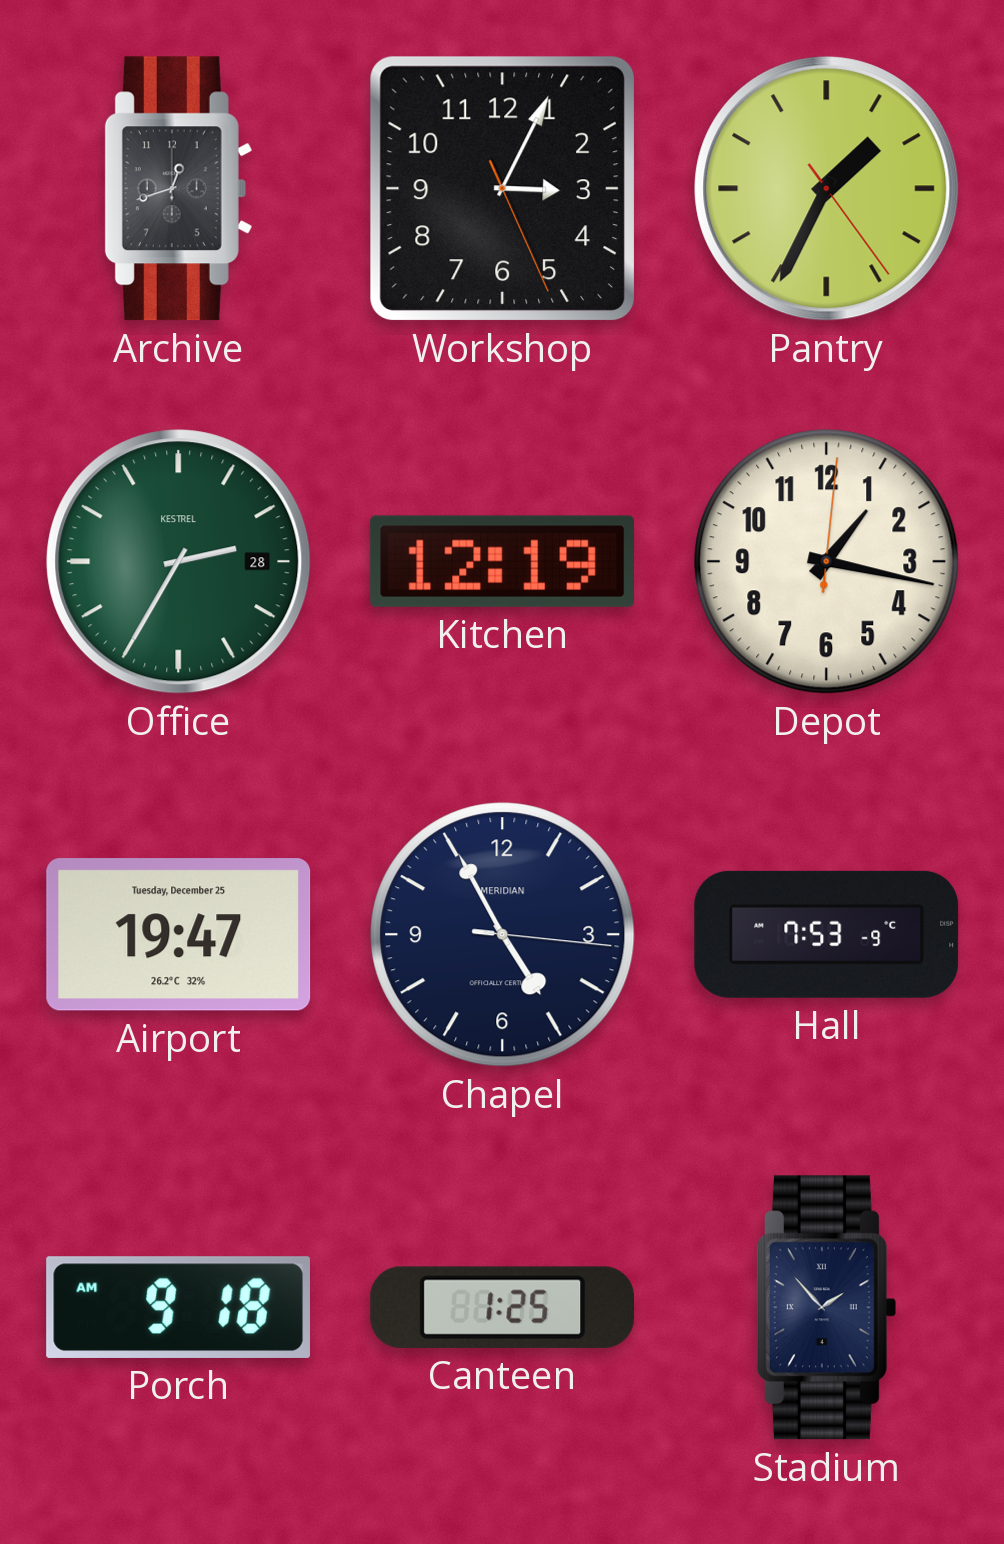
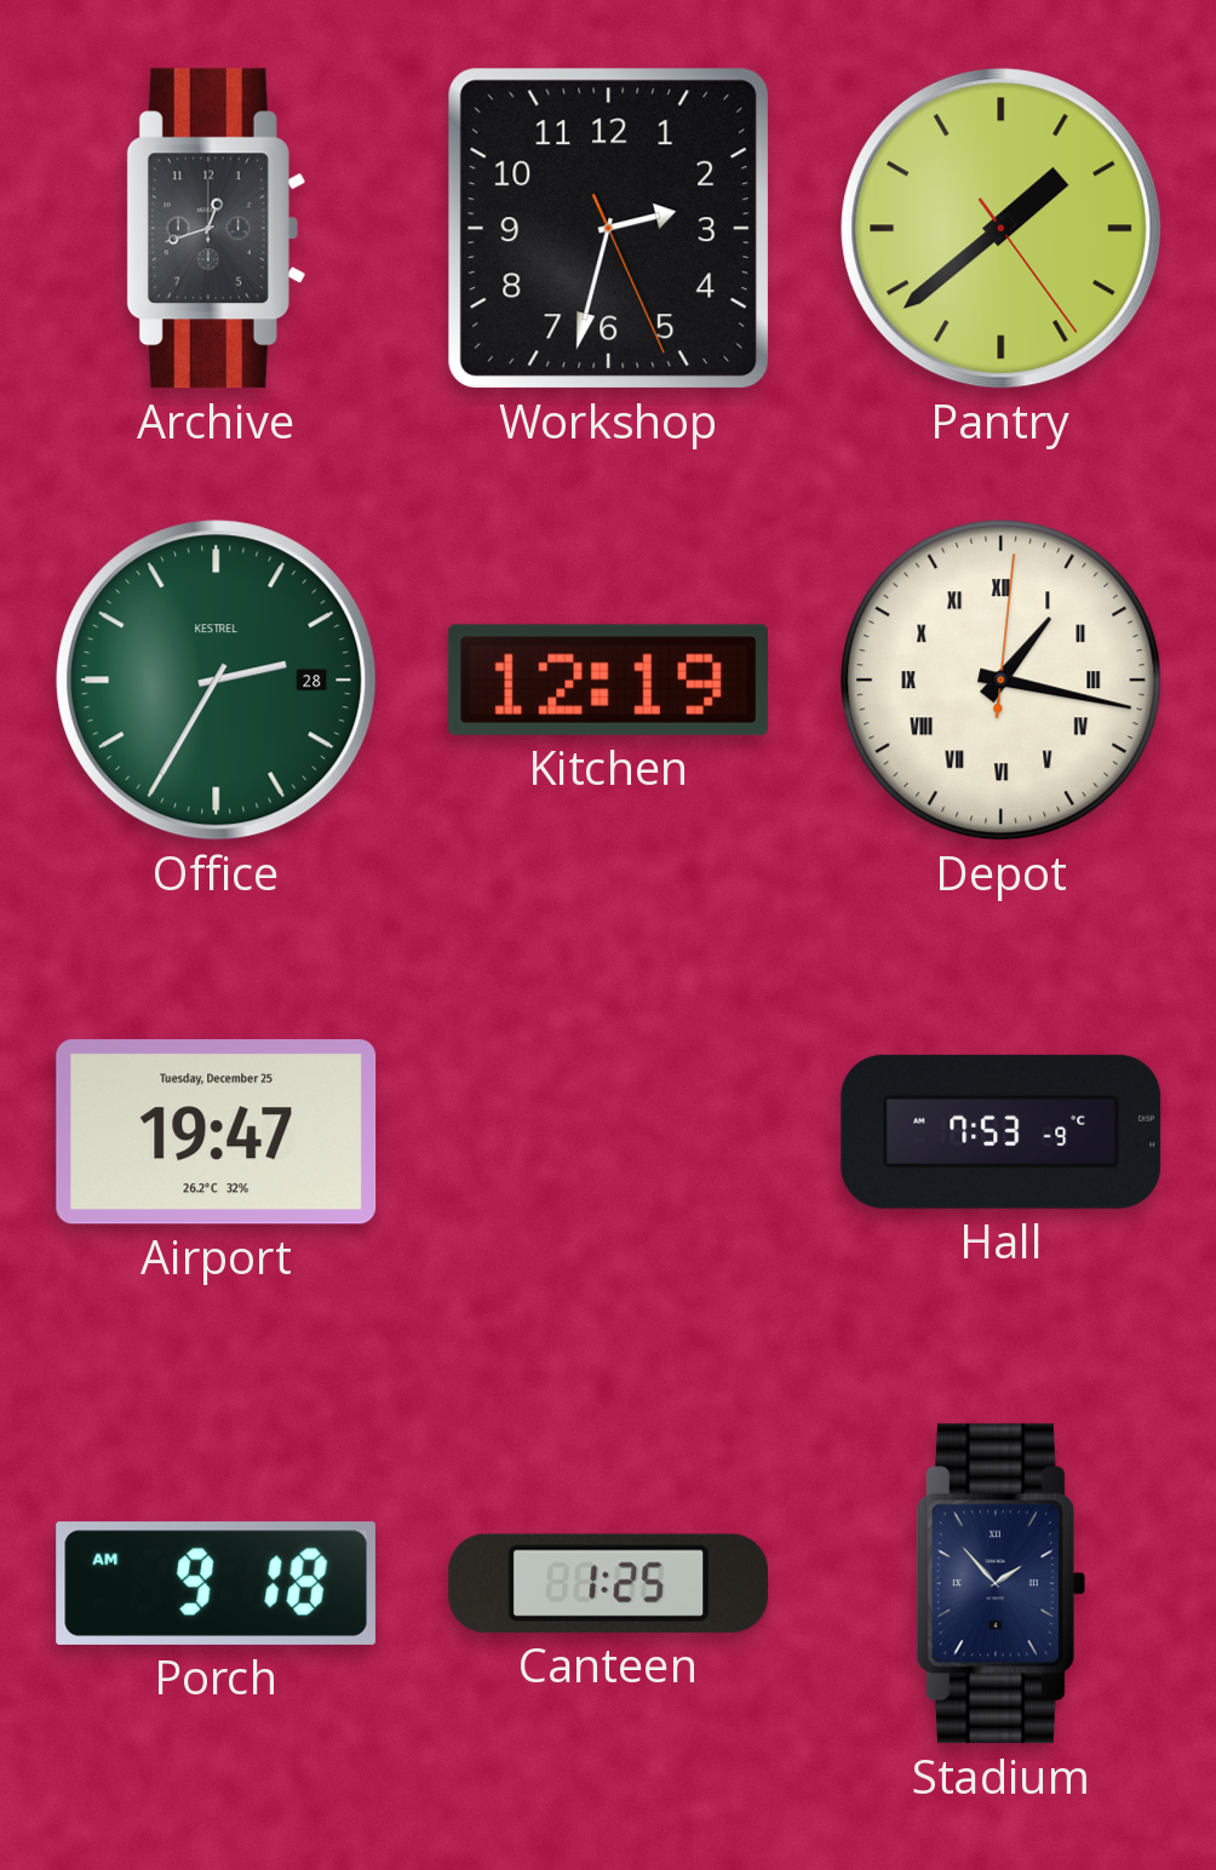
Workshop: 3:04 -> 2:32
Pantry: 1:34 -> 1:38
Depot numerals: Arabic -> Roman
Chapel: 4:55 -> none
